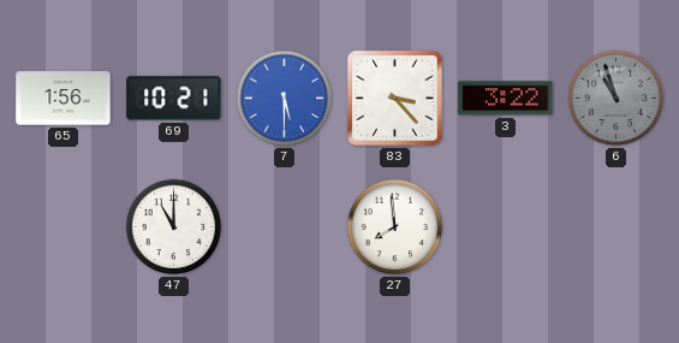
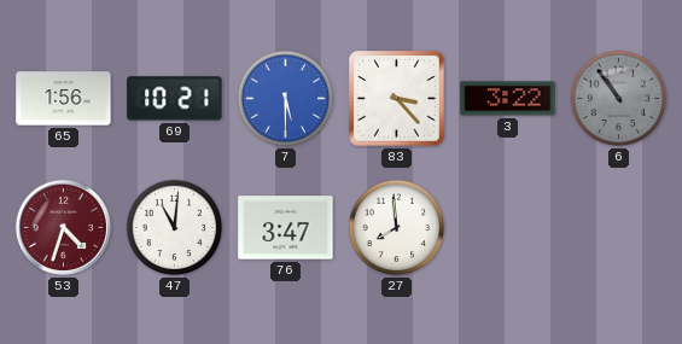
6: 10:57 -> 10:54
53: none -> 4:33
47: 11:00 -> 11:01
76: none -> 3:47
